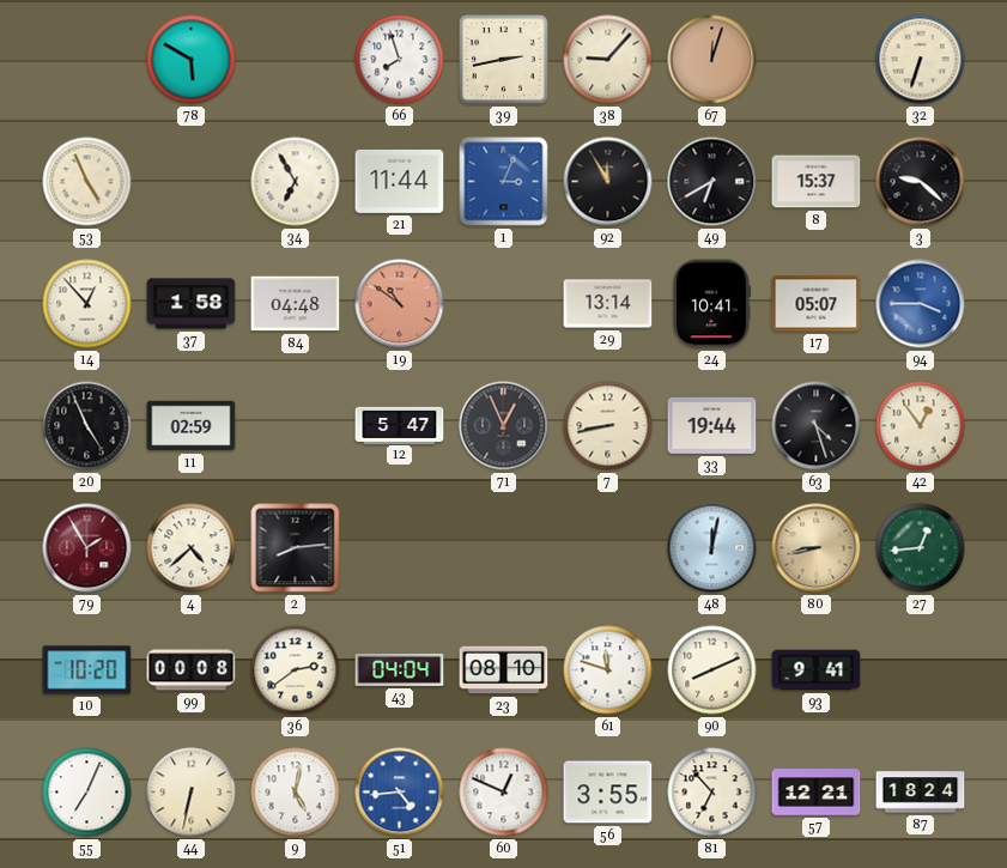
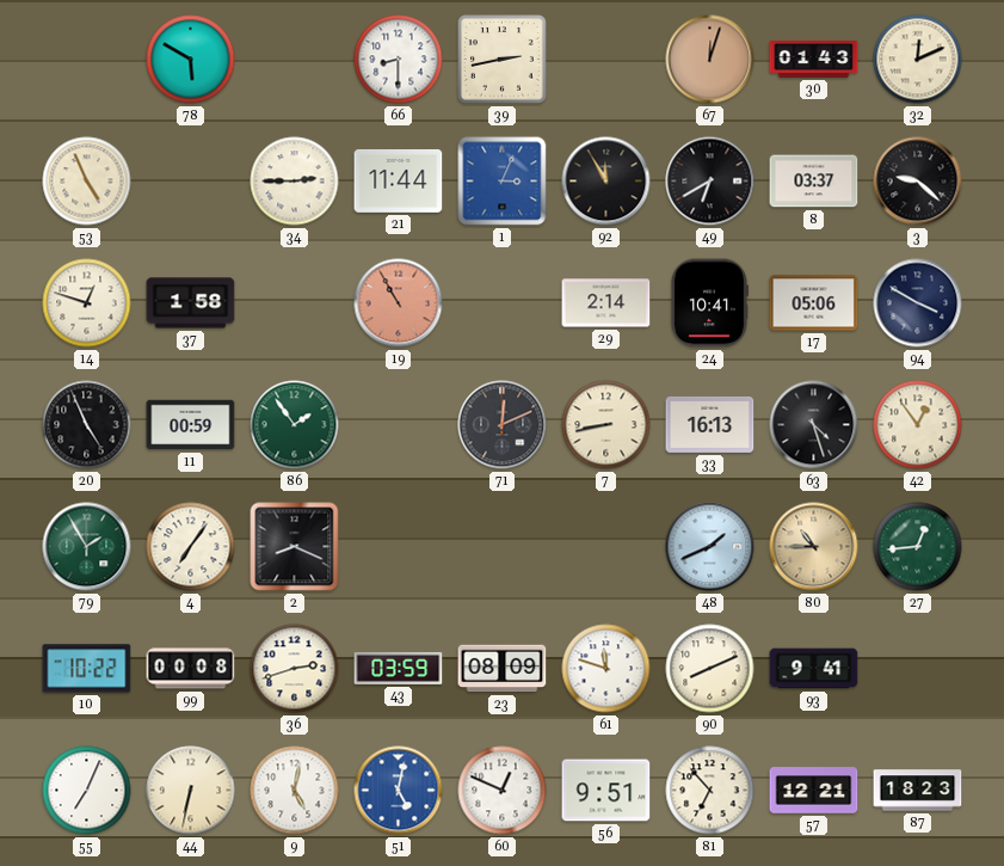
66: 7:57 -> 8:30
38: 9:07 -> none
30: none -> 01:43
32: 6:33 -> 12:11
34: 6:55 -> 2:45
8: 15:37 -> 03:37
14: 12:53 -> 12:48
84: 04:48 -> none
19: 10:51 -> 10:55
29: 13:14 -> 2:14
17: 05:07 -> 05:06
94: 3:45 -> 3:50
94 dial: blue -> navy
11: 02:59 -> 00:59
86: none -> 1:54
12: 5:47 -> none
71: 12:56 -> 12:11
33: 19:44 -> 16:13
79 dial: burgundy -> green
4: 4:38 -> 7:06
2: 8:14 -> 8:19
48: 12:02 -> 1:41
80: 8:43 -> 10:45
10: 10:20 -> 10:22
36: 2:39 -> 2:42
43: 04:04 -> 03:59
23: 08:10 -> 08:09
51: 4:44 -> 5:02
56: 3:55 -> 9:51
87: 18:24 -> 18:23
